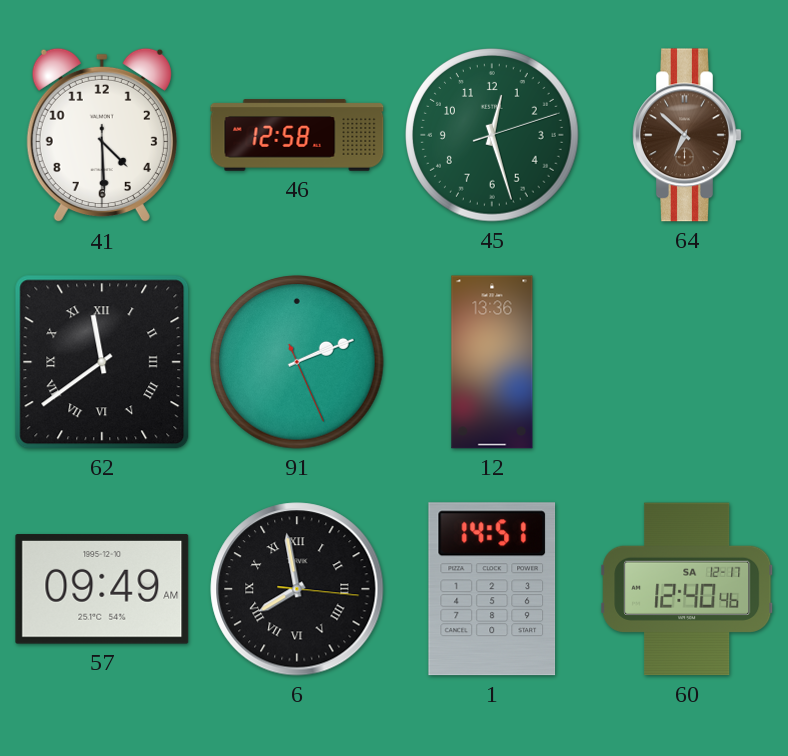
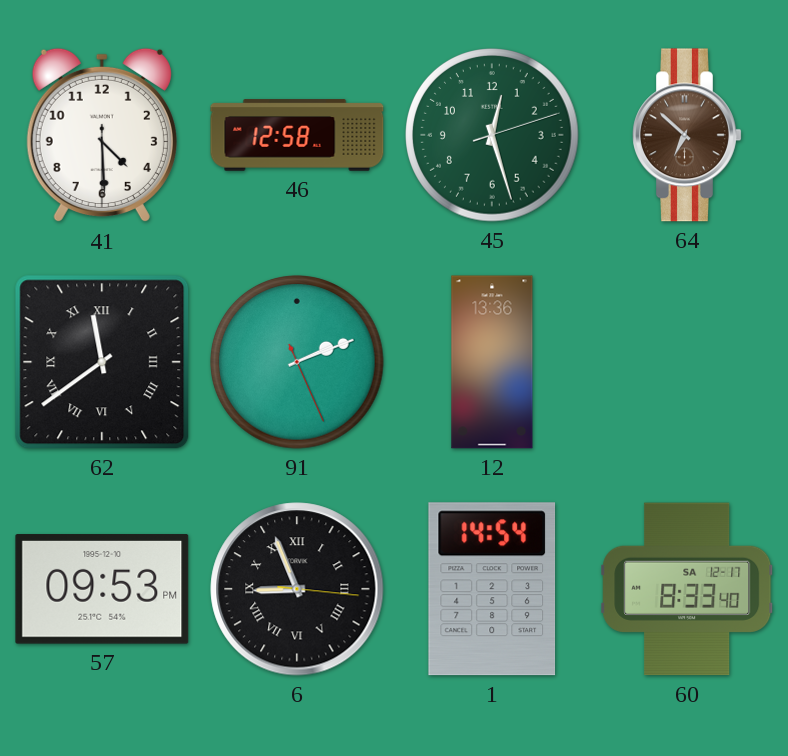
57: 09:49 -> 09:53
6: 7:58 -> 8:56
1: 14:51 -> 14:54
60: 12:40 -> 8:33
